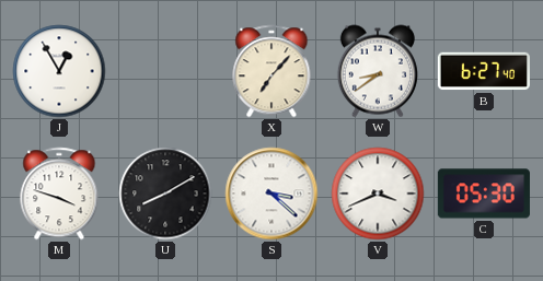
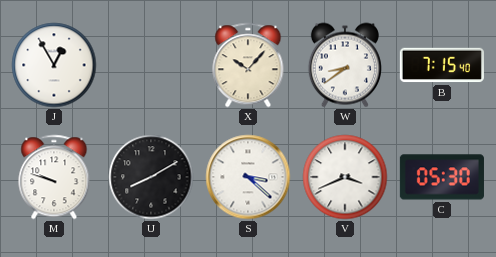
X: 7:07 -> 10:07
B: 6:27 -> 7:15
M: 3:48 -> 9:48
